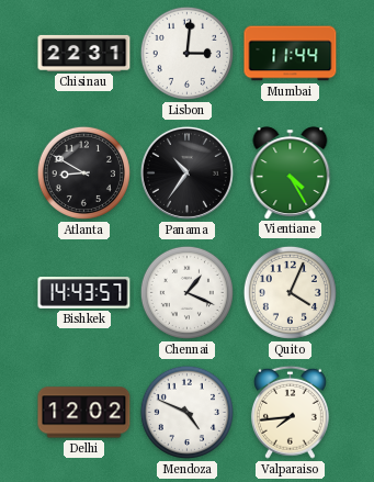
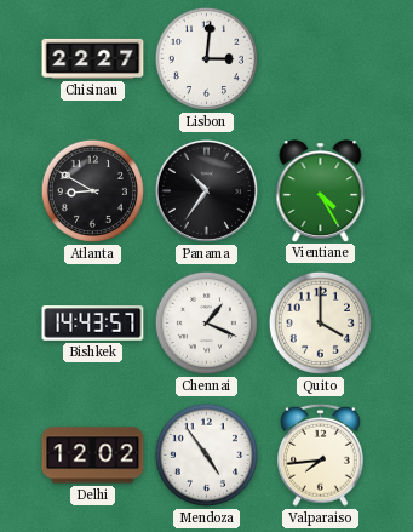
Chisinau: 22:31 -> 22:27
Mumbai: 11:44 -> none
Quito: 4:04 -> 4:00
Mendoza: 4:49 -> 4:54
